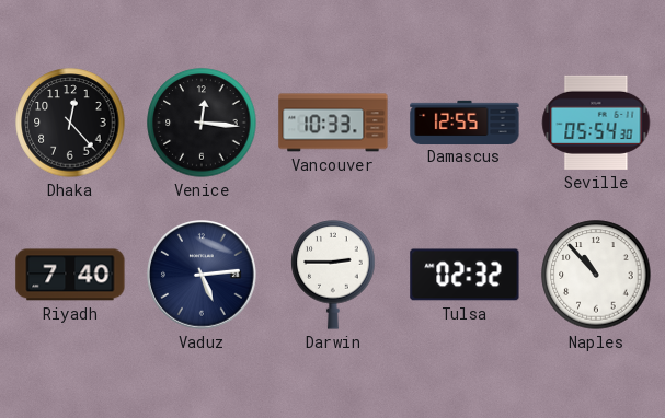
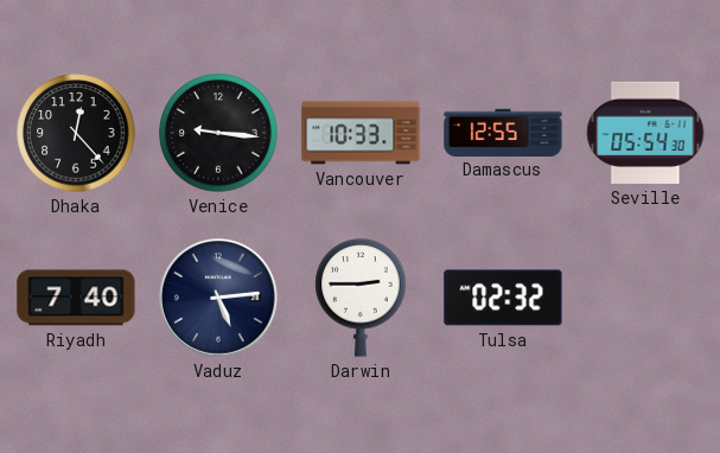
Venice: 12:16 -> 9:16
Naples: 10:53 -> none
